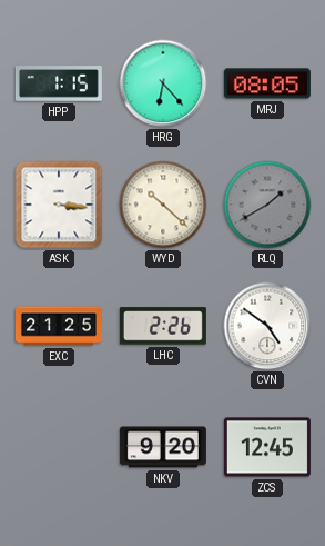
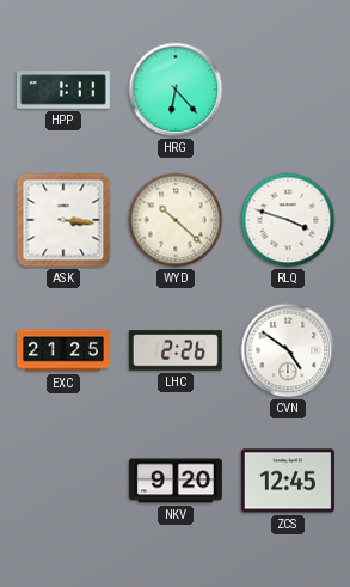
HPP: 1:15 -> 1:11
MRJ: 08:05 -> none
RLQ: 1:40 -> 3:48
RLQ dial: grey -> white
